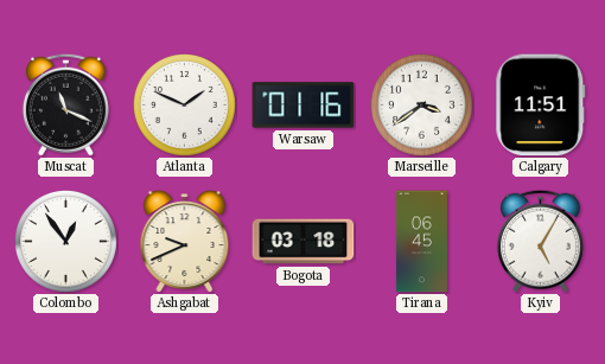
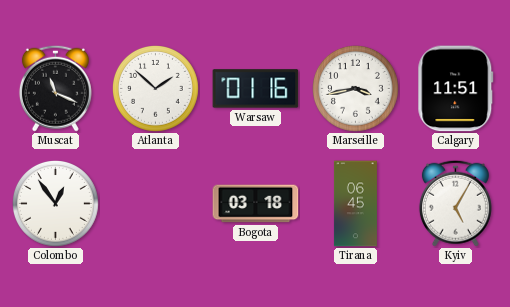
Atlanta: 1:49 -> 1:52
Marseille: 3:39 -> 3:43
Ashgabat: 9:41 -> none
